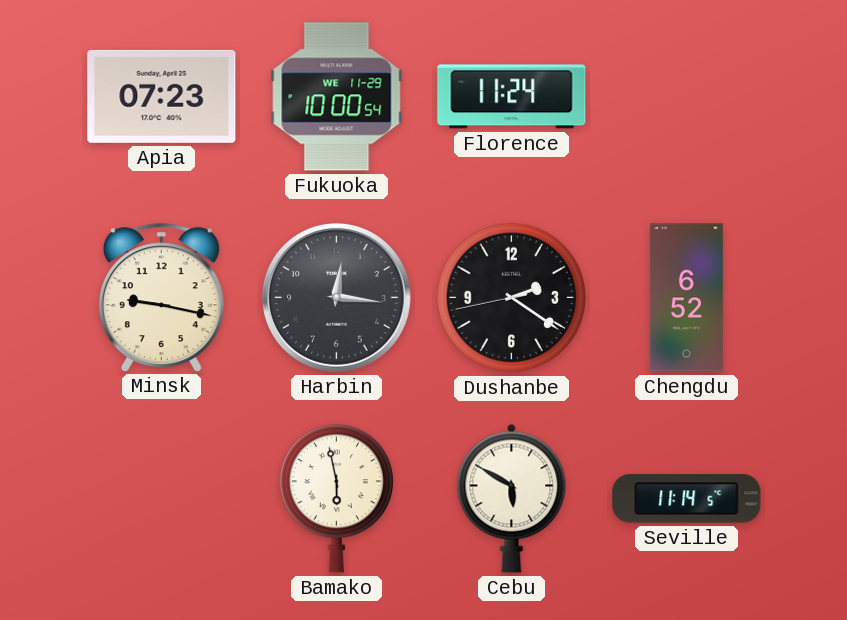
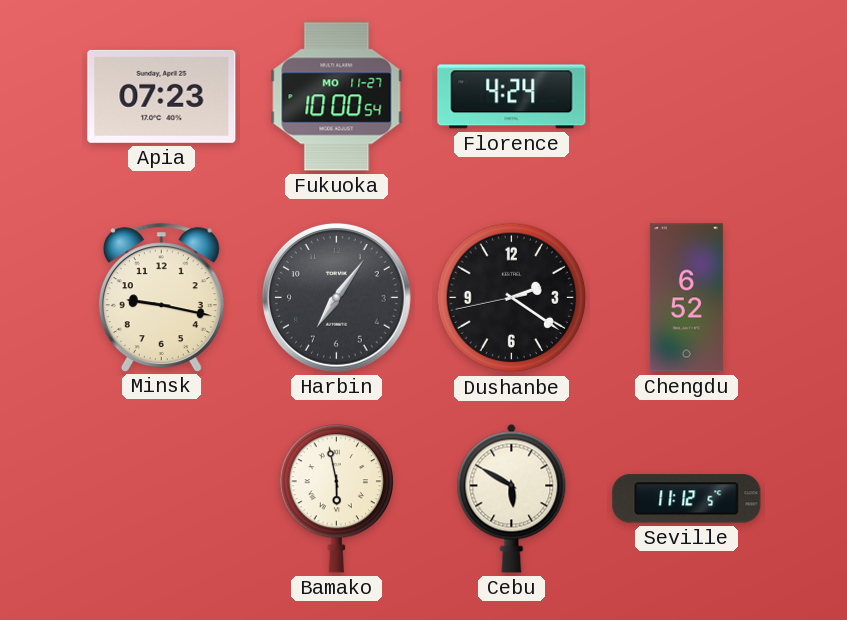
Fukuoka date: WE 11-29 -> MO 11-27
Florence: 11:24 -> 4:24
Harbin: 12:16 -> 7:06
Seville: 11:14 -> 11:12
